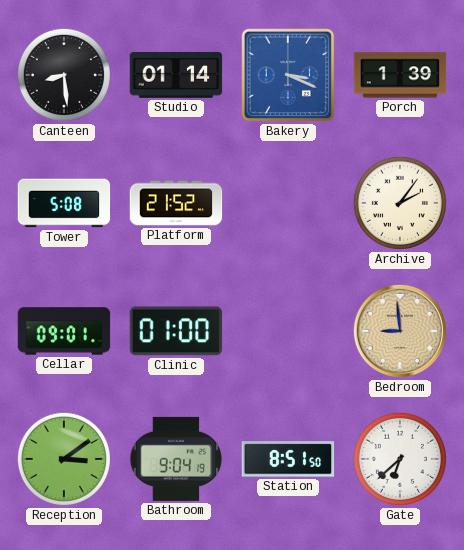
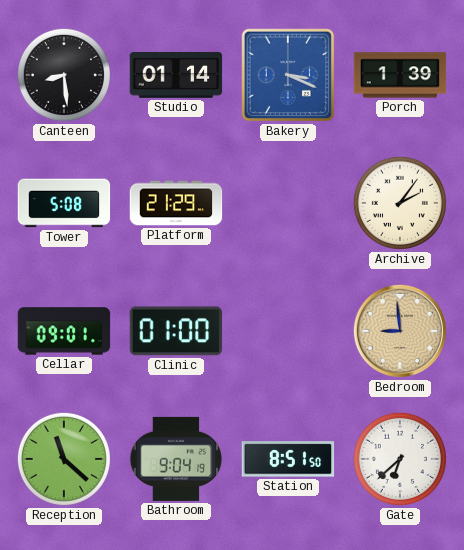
Platform: 21:52 -> 21:29
Reception: 3:09 -> 11:22
